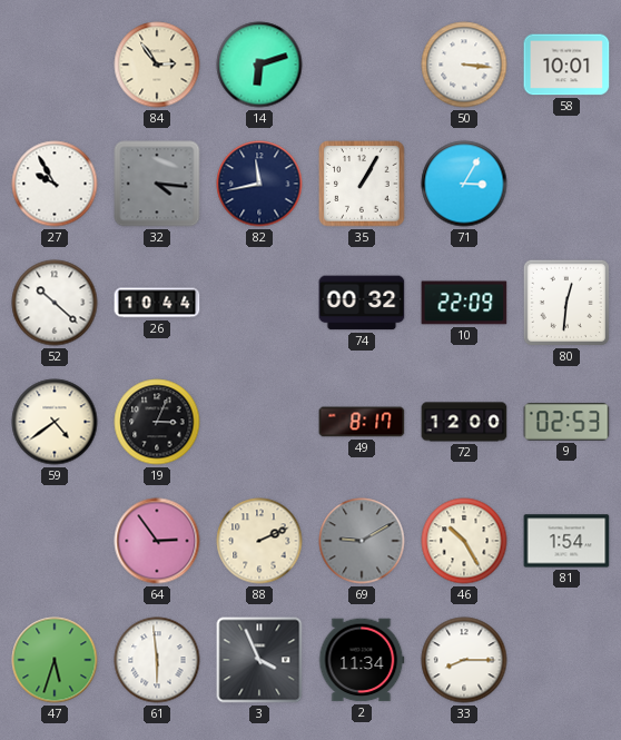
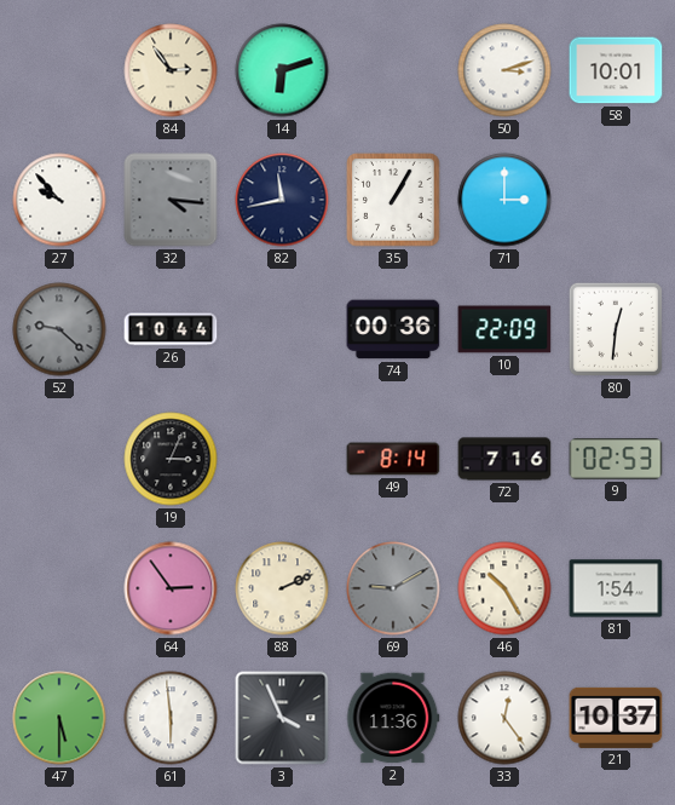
50: 3:16 -> 3:12
27: 9:55 -> 9:53
71: 3:05 -> 3:00
52: 10:22 -> 9:22
52 dial: white -> grey
74: 00:32 -> 00:36
59: 4:39 -> none
49: 8:17 -> 8:14
72: 12:00 -> 7:16
47: 5:33 -> 5:30
2: 11:34 -> 11:36
33: 8:15 -> 12:24
21: none -> 10:37
